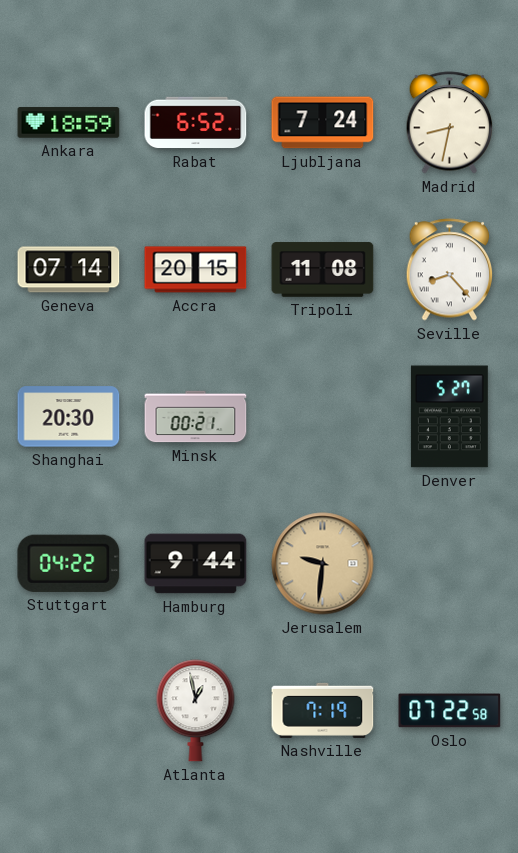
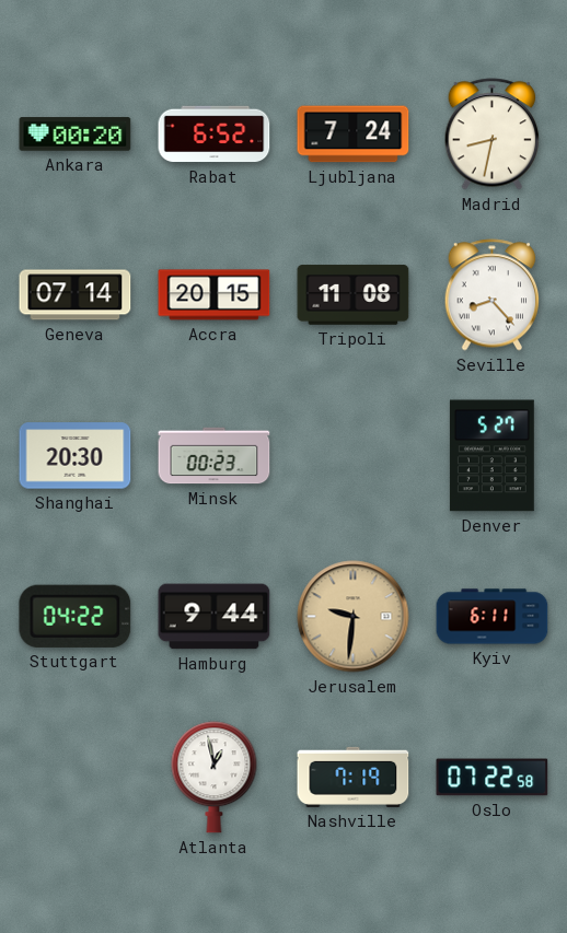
Ankara: 18:59 -> 00:20
Minsk: 00:21 -> 00:23
Kyiv: none -> 6:11
